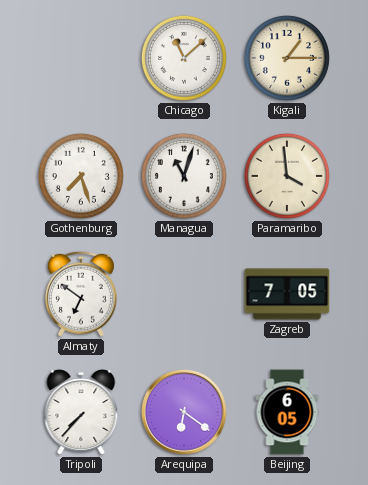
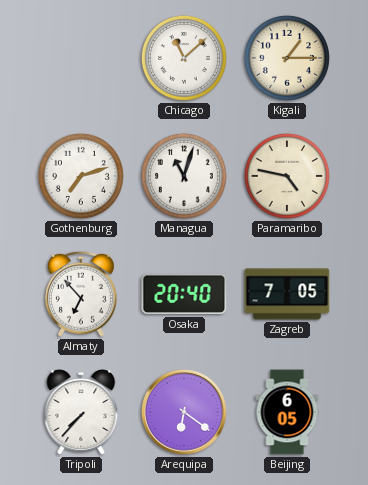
Gothenburg: 7:27 -> 7:12
Paramaribo: 3:59 -> 4:47
Almaty: 6:51 -> 6:53
Osaka: none -> 20:40
